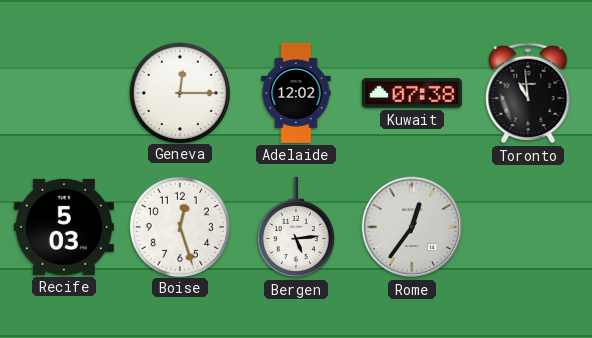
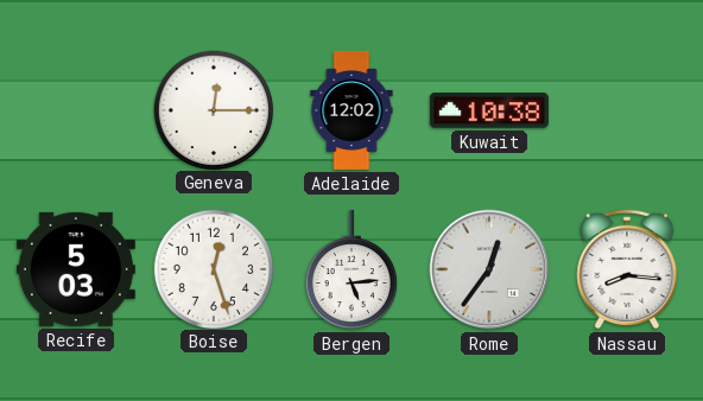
Kuwait: 07:38 -> 10:38
Toronto: 10:59 -> none
Nassau: none -> 8:16
